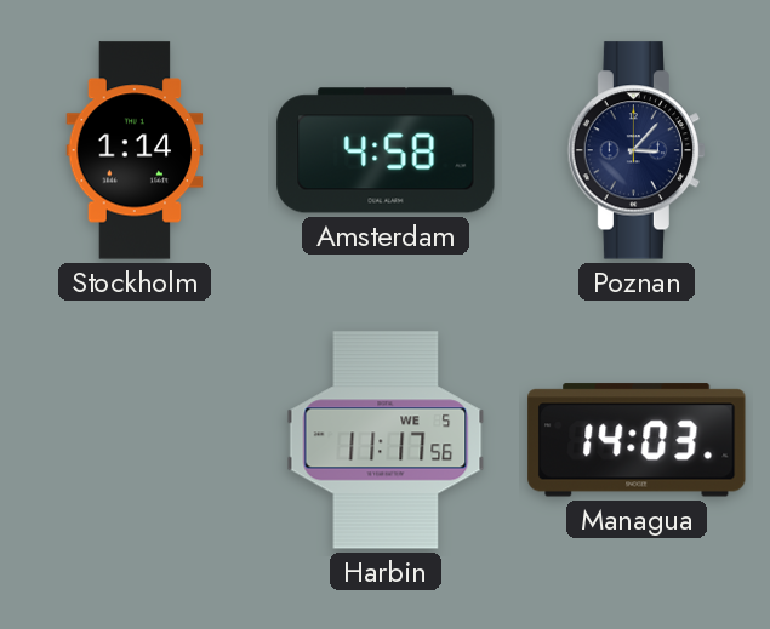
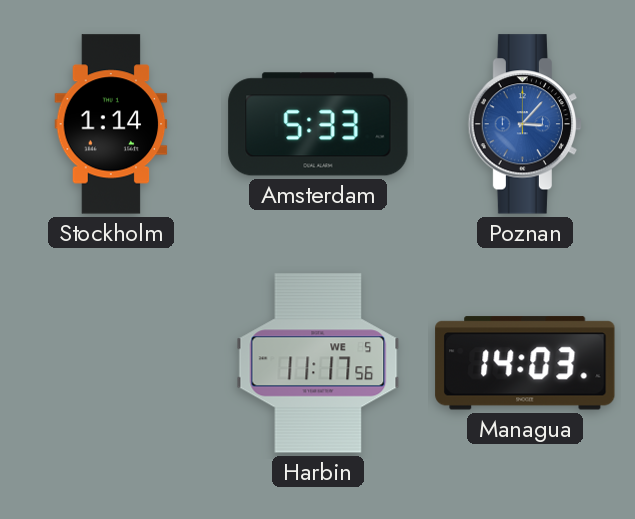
Amsterdam: 4:58 -> 5:33
Poznan dial: navy -> blue
